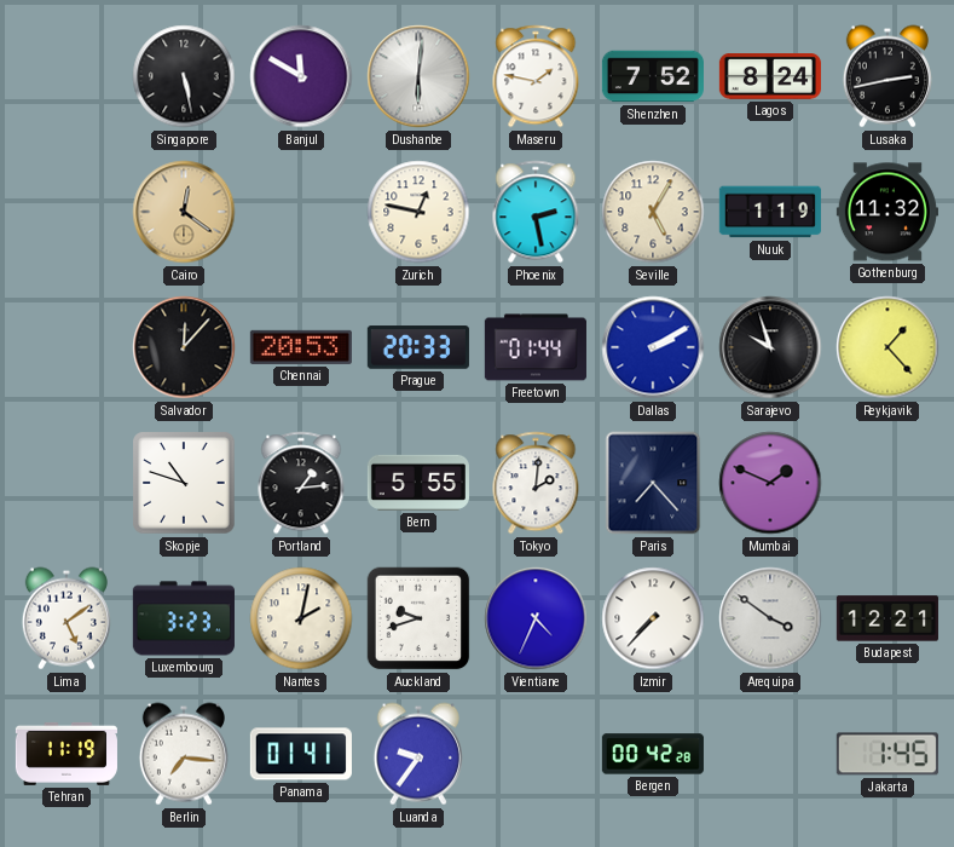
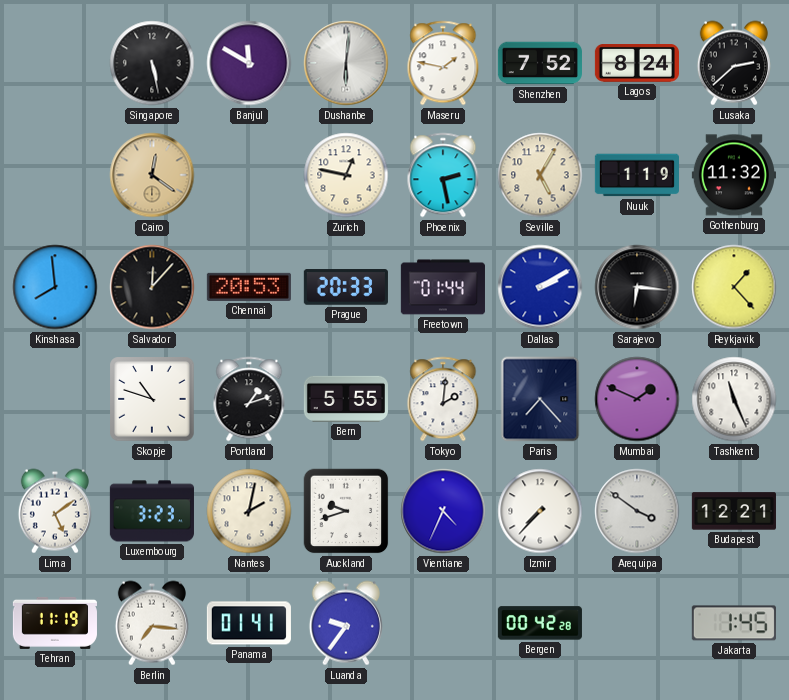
Lusaka: 2:43 -> 2:38
Kinshasa: none -> 7:59
Sarajevo: 9:57 -> 6:16
Portland: 1:14 -> 1:12
Tashkent: none -> 11:26
